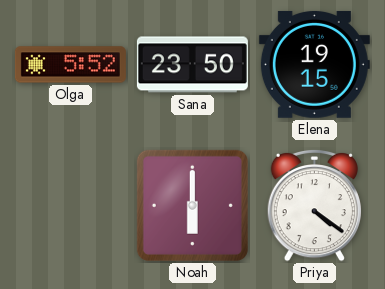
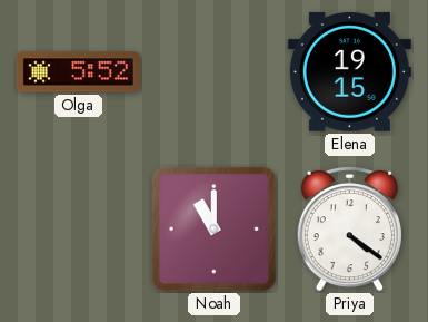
Sana: 23:50 -> none
Noah: 6:00 -> 11:00
